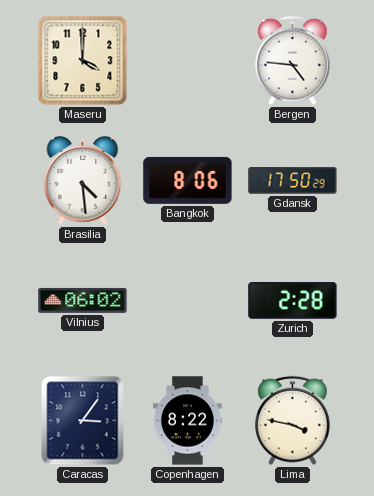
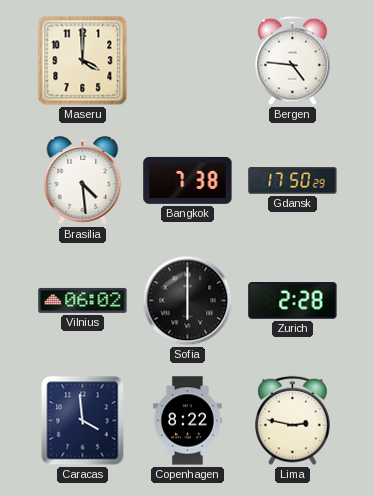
Bangkok: 8:06 -> 7:38
Sofia: none -> 6:00
Caracas: 3:06 -> 3:59
Lima: 3:47 -> 2:47
